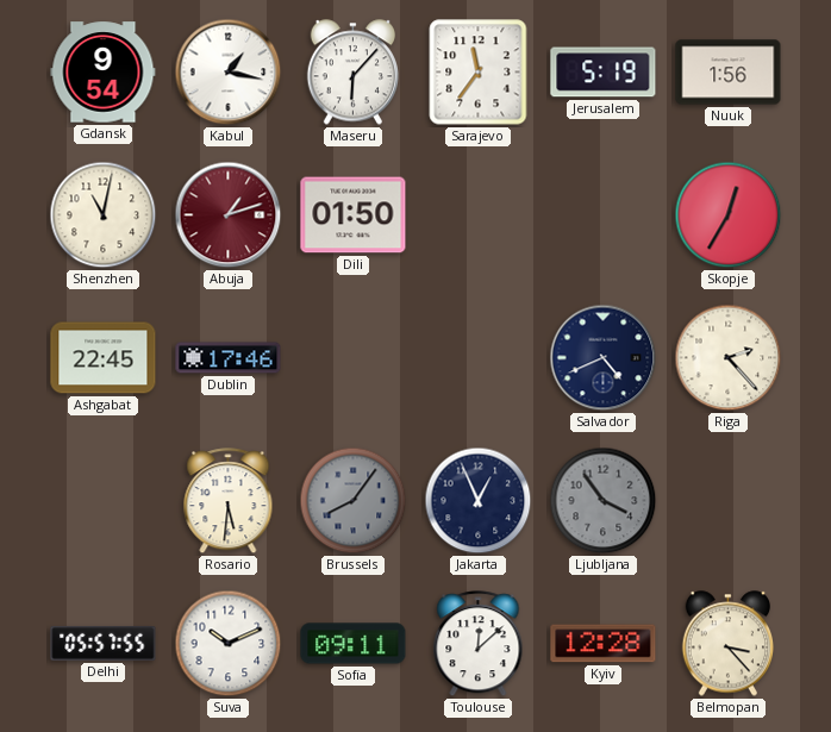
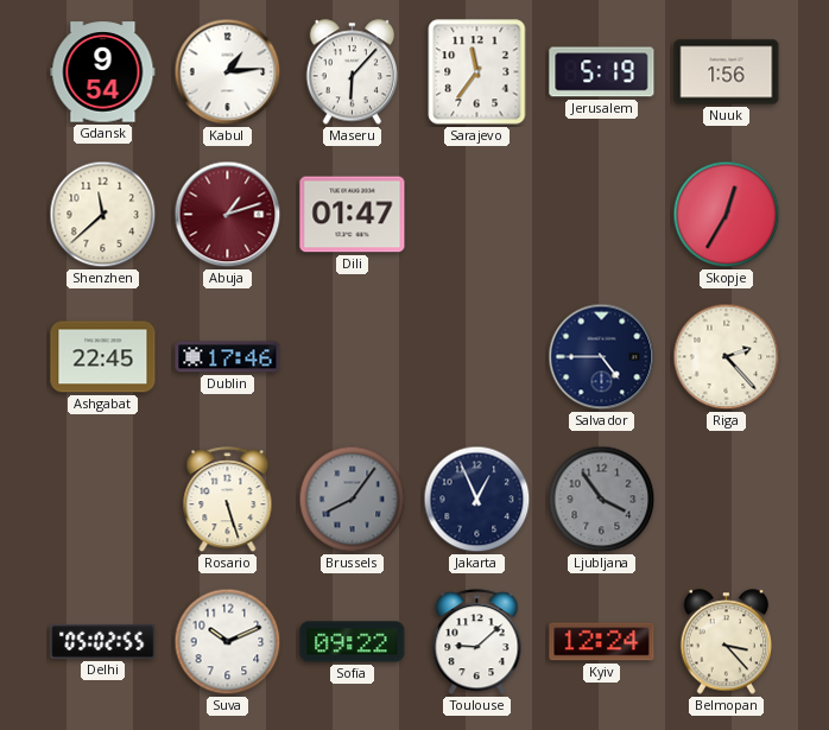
Kabul: 1:17 -> 1:14
Shenzhen: 11:02 -> 11:38
Dili: 01:50 -> 01:47
Salvador: 4:41 -> 4:45
Rosario: 5:31 -> 5:27
Delhi: 05:57 -> 05:02
Sofia: 09:11 -> 09:22
Toulouse: 12:08 -> 9:08
Kyiv: 12:28 -> 12:24
